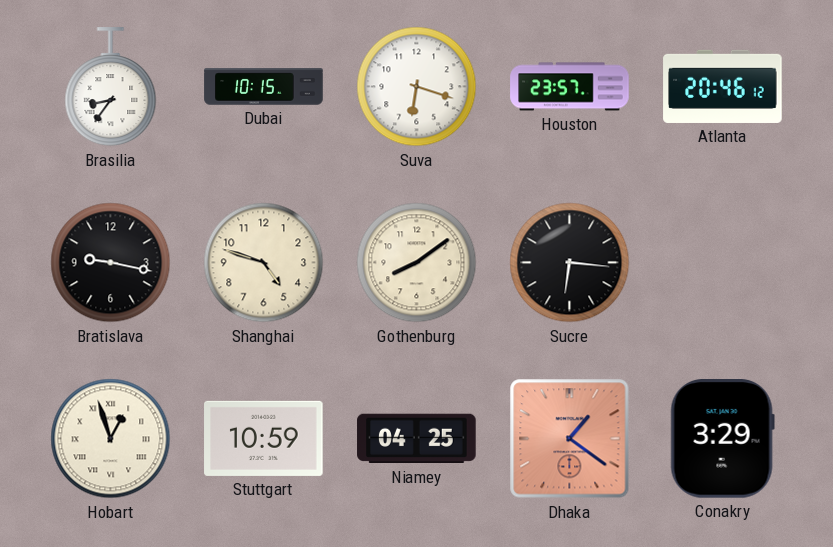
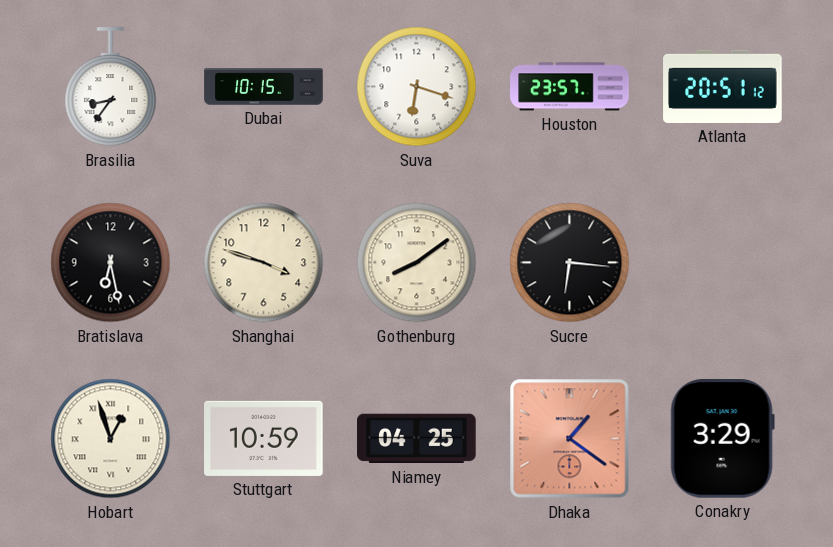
Atlanta: 20:46 -> 20:51
Bratislava: 9:17 -> 6:28
Shanghai: 4:48 -> 3:48
